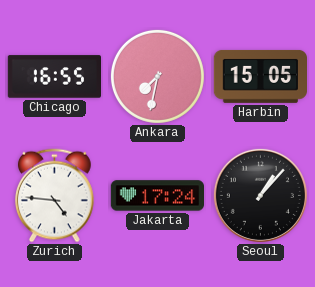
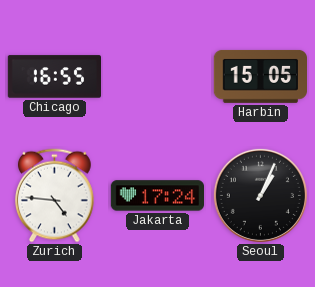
Ankara: 7:32 -> none
Seoul: 1:07 -> 1:04
